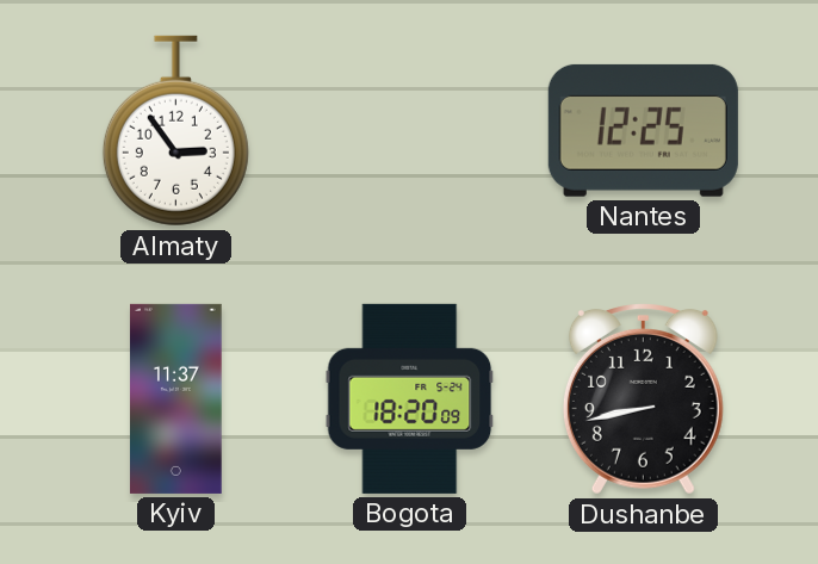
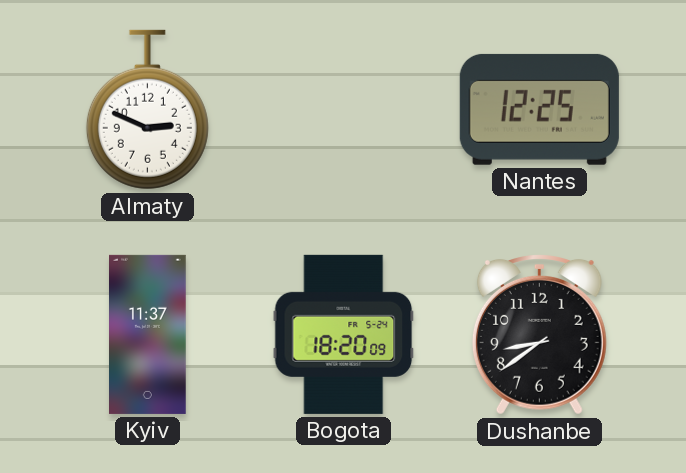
Almaty: 2:54 -> 2:49
Dushanbe: 8:43 -> 8:39
